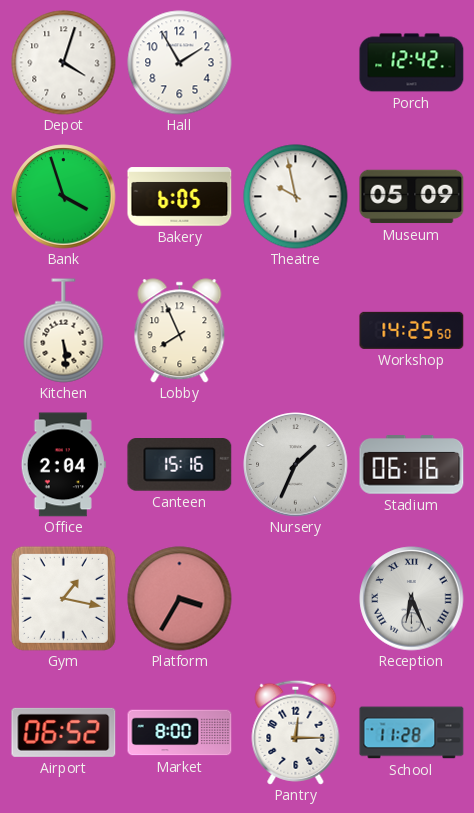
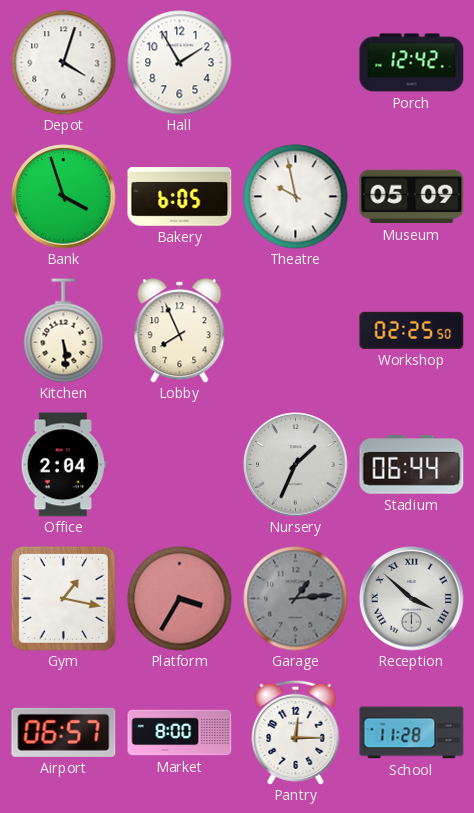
Workshop: 14:25 -> 02:25
Canteen: 15:16 -> none
Stadium: 06:16 -> 06:44
Garage: none -> 1:14
Reception: 6:26 -> 3:52
Airport: 06:52 -> 06:57
